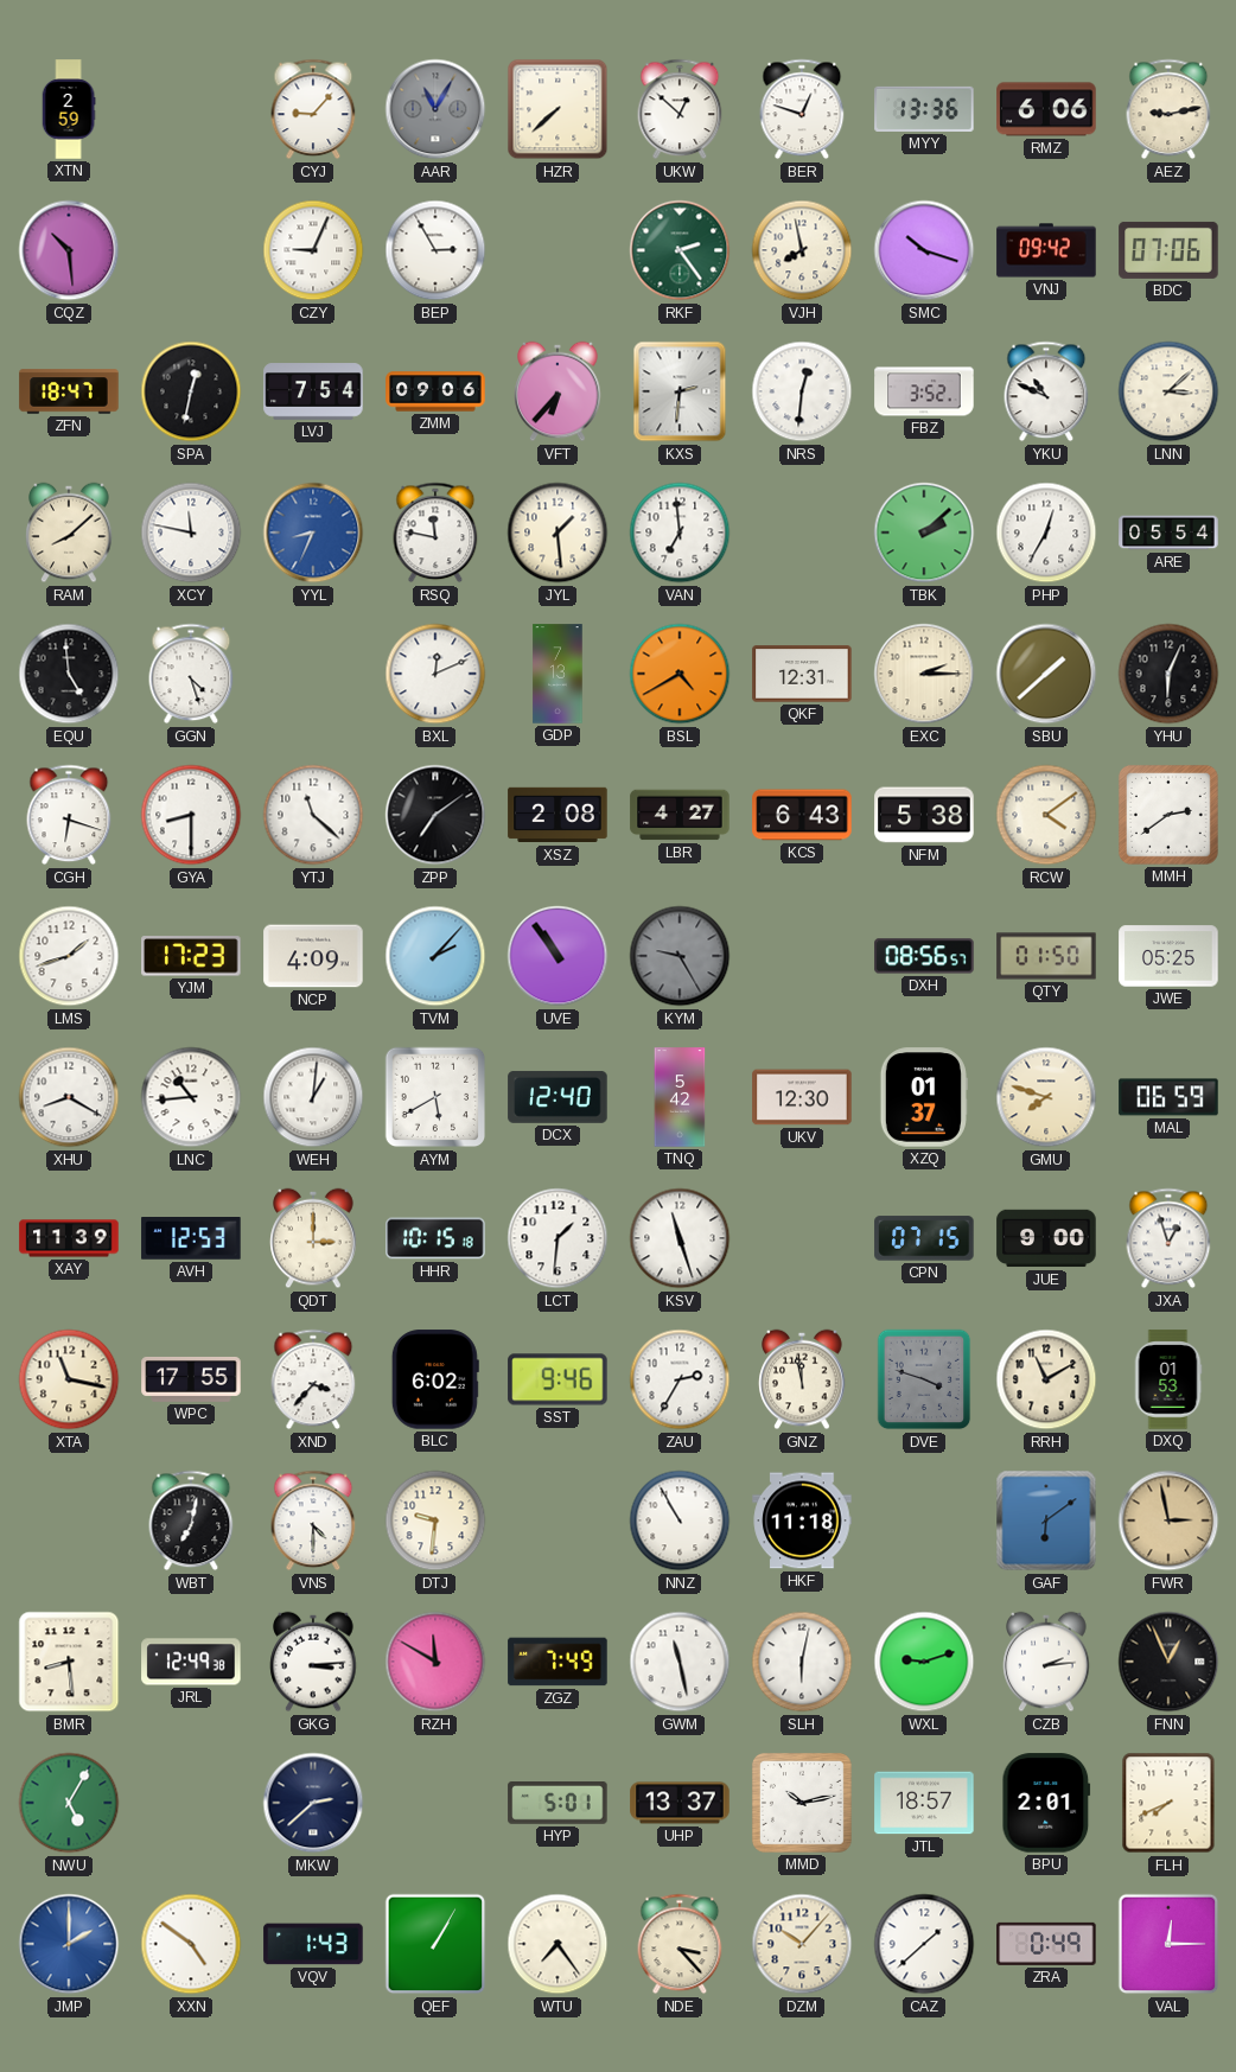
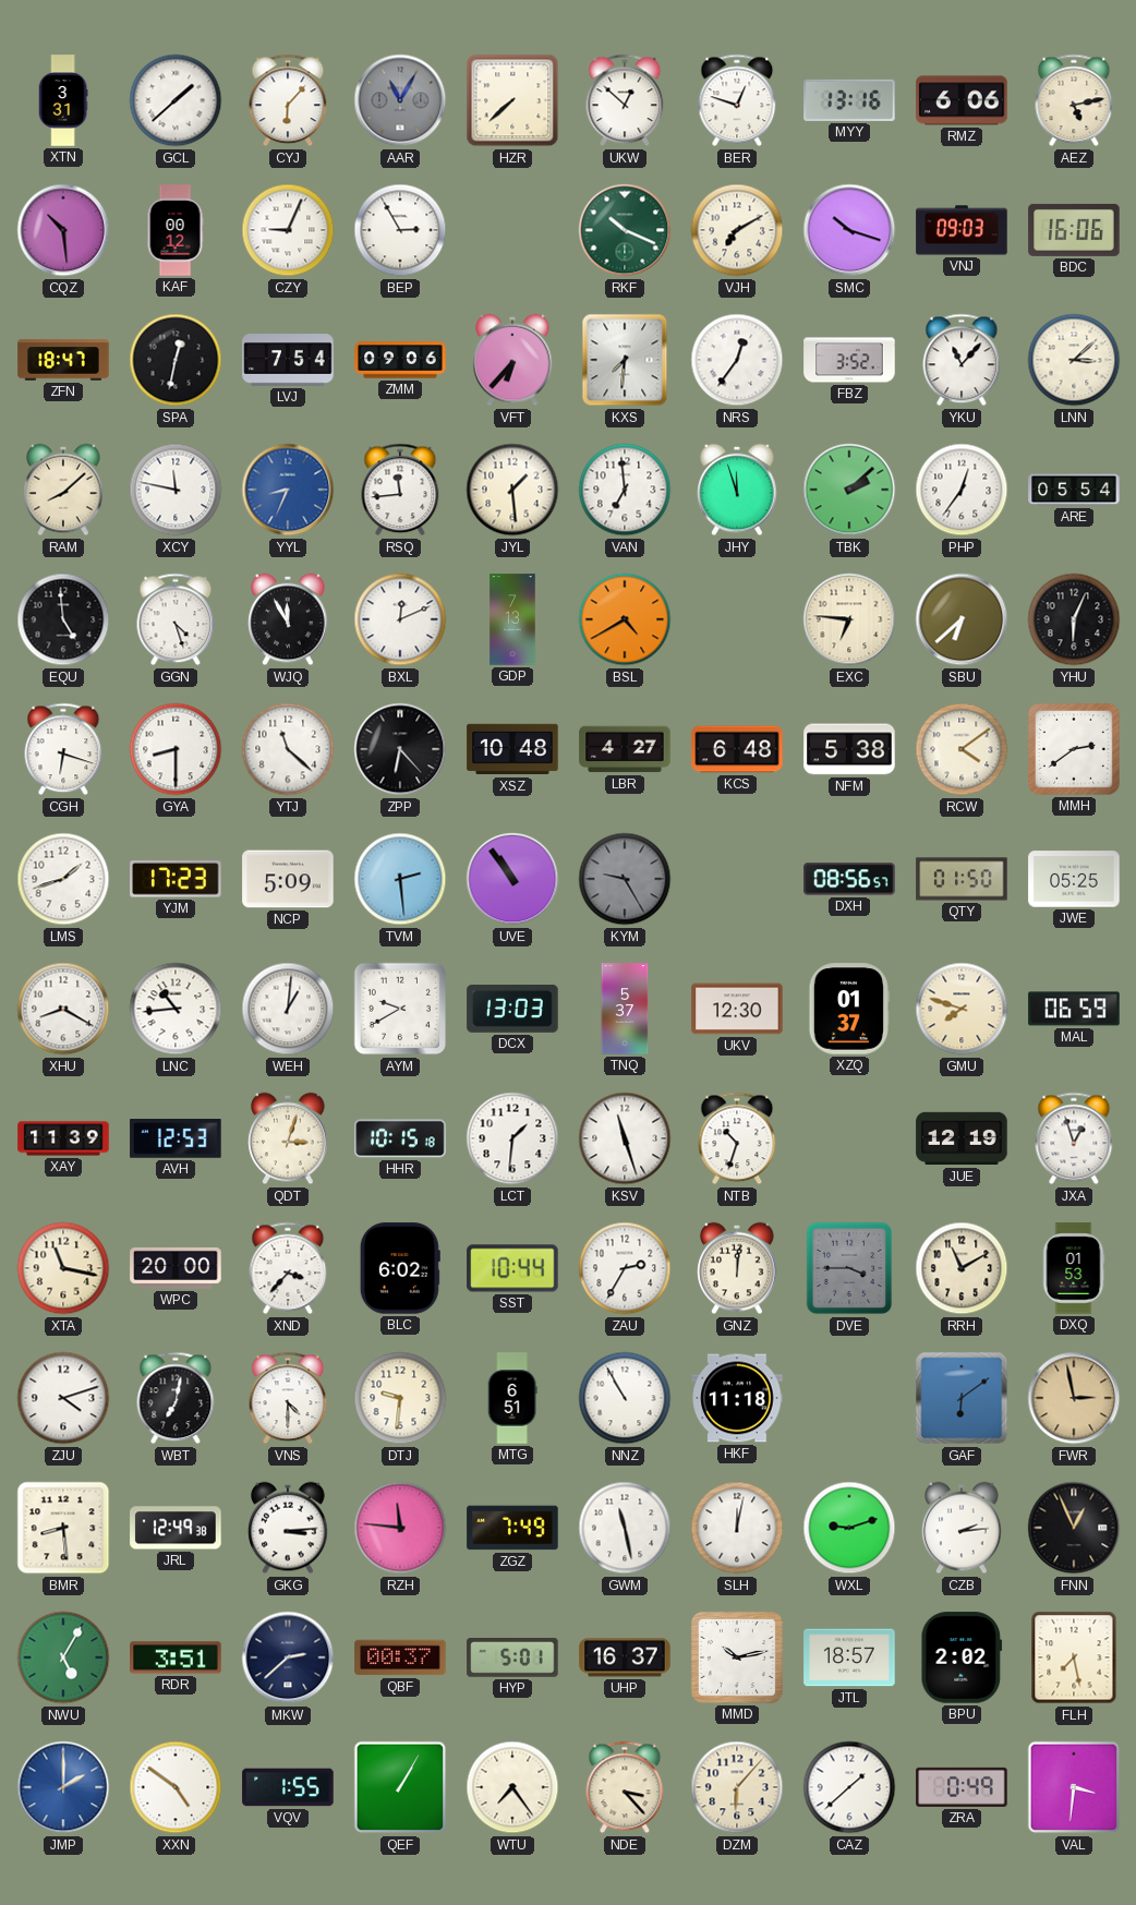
XTN: 2:59 -> 3:31
GCL: none -> 1:38
CYJ: 9:07 -> 6:07
MYY: 13:36 -> 13:16
AEZ: 9:13 -> 5:13
KAF: none -> 00:12
RKF: 2:24 -> 10:19
VJH: 7:58 -> 7:10
VNJ: 09:42 -> 09:03
BDC: 07:06 -> 16:06
KXS: 2:31 -> 7:31
NRS: 12:31 -> 12:36
YKU: 10:49 -> 11:07
RSQ: 11:47 -> 11:44
JHY: none -> 11:57
PHP: 12:35 -> 12:36
WJQ: none -> 11:55
QKF: 12:31 -> none
EXC: 2:15 -> 6:46
SBU: 1:38 -> 6:38
ZPP: 7:09 -> 6:23
XSZ: 2:08 -> 10:48
KCS: 6:43 -> 6:48
NCP: 4:09 -> 5:09
TVM: 2:07 -> 2:29
AYM: 5:40 -> 9:40
DCX: 12:40 -> 13:03
TNQ: 5:42 -> 5:37
QDT: 3:00 -> 3:03
NTB: none -> 10:33
CPN: 07:15 -> none
JUE: 9:00 -> 12:19
WPC: 17:55 -> 20:00
SST: 9:46 -> 10:44
GNZ: 11:58 -> 12:01
DVE: 3:48 -> 3:45
ZJU: none -> 4:12
MTG: none -> 6:51
RZH: 11:50 -> 11:46
SLH: 6:02 -> 12:02
RDR: none -> 3:51
QBF: none -> 00:37
UHP: 13:37 -> 16:37
BPU: 2:01 -> 2:02
FLH: 7:41 -> 7:28
VQV: 1:43 -> 1:55
DZM: 10:07 -> 6:07
VAL: 12:15 -> 3:31
